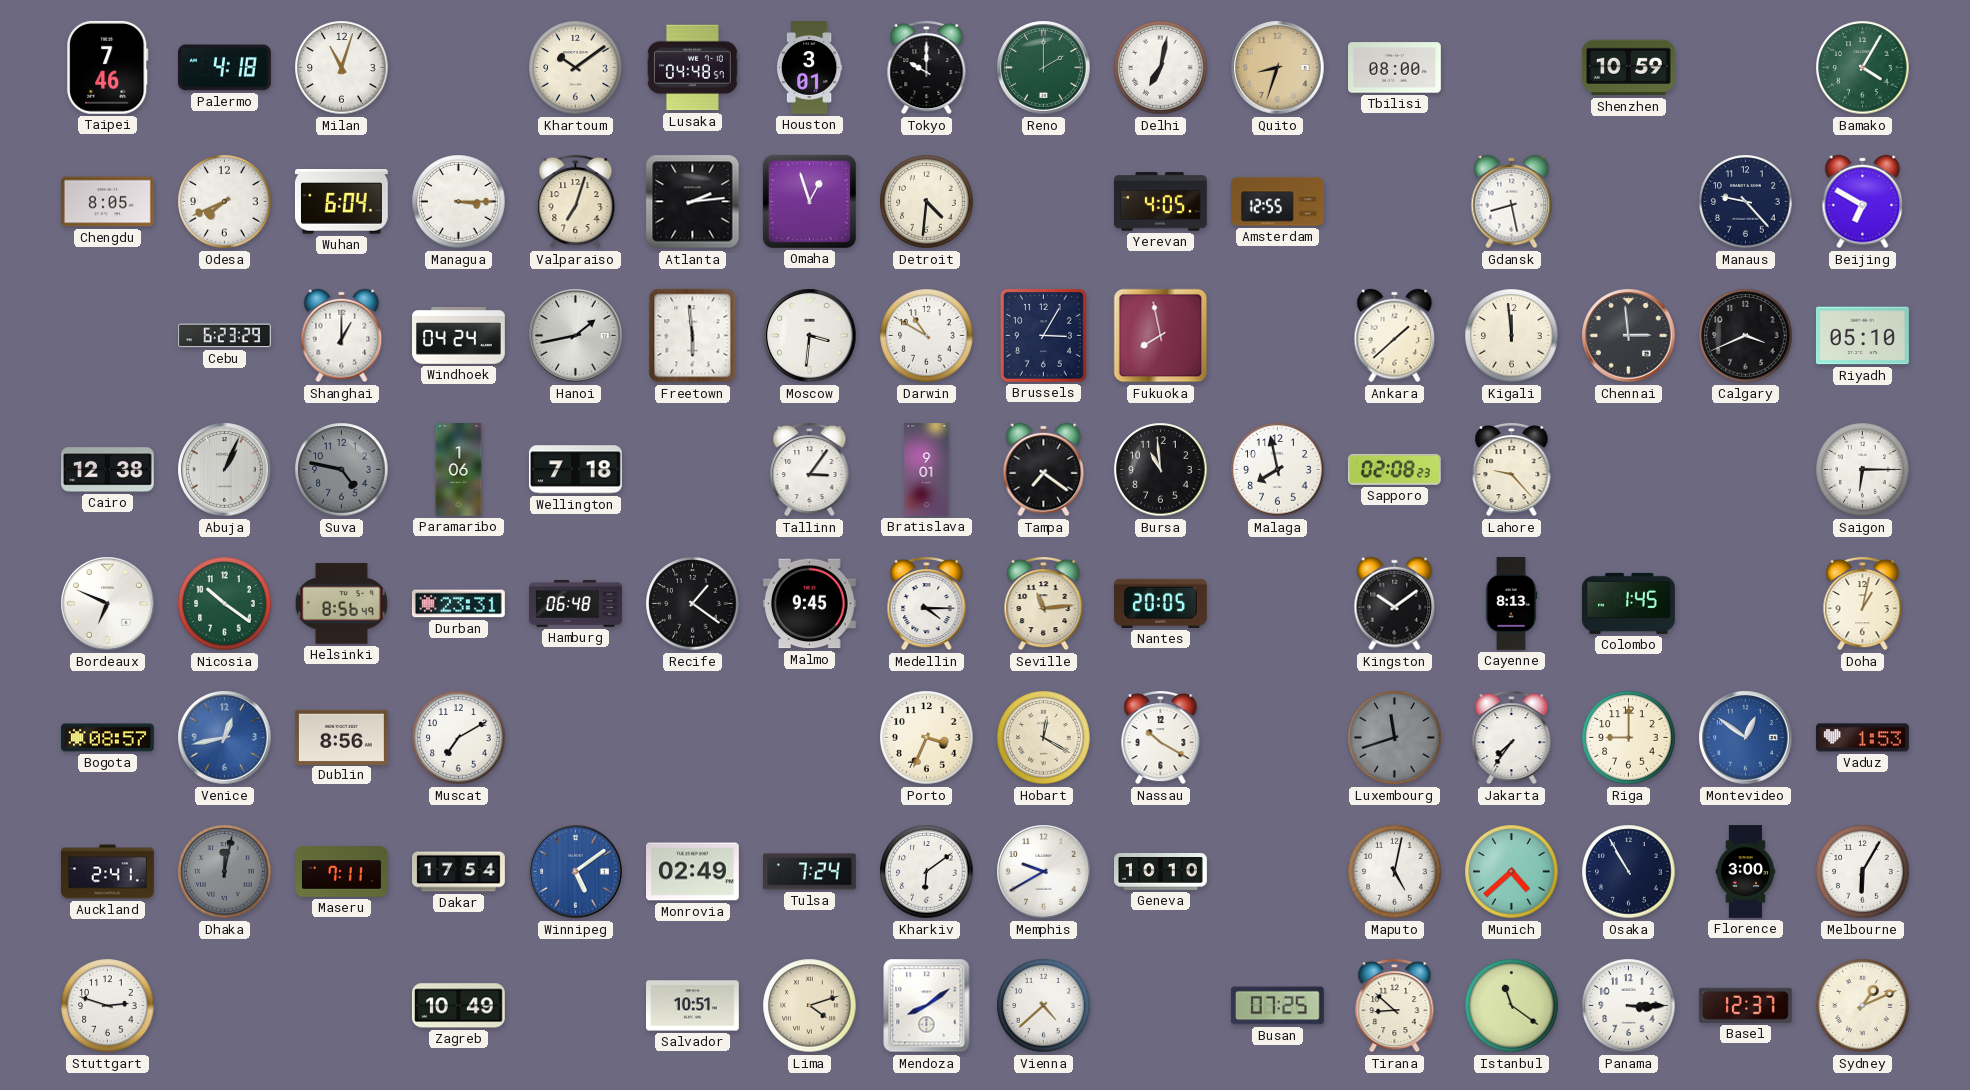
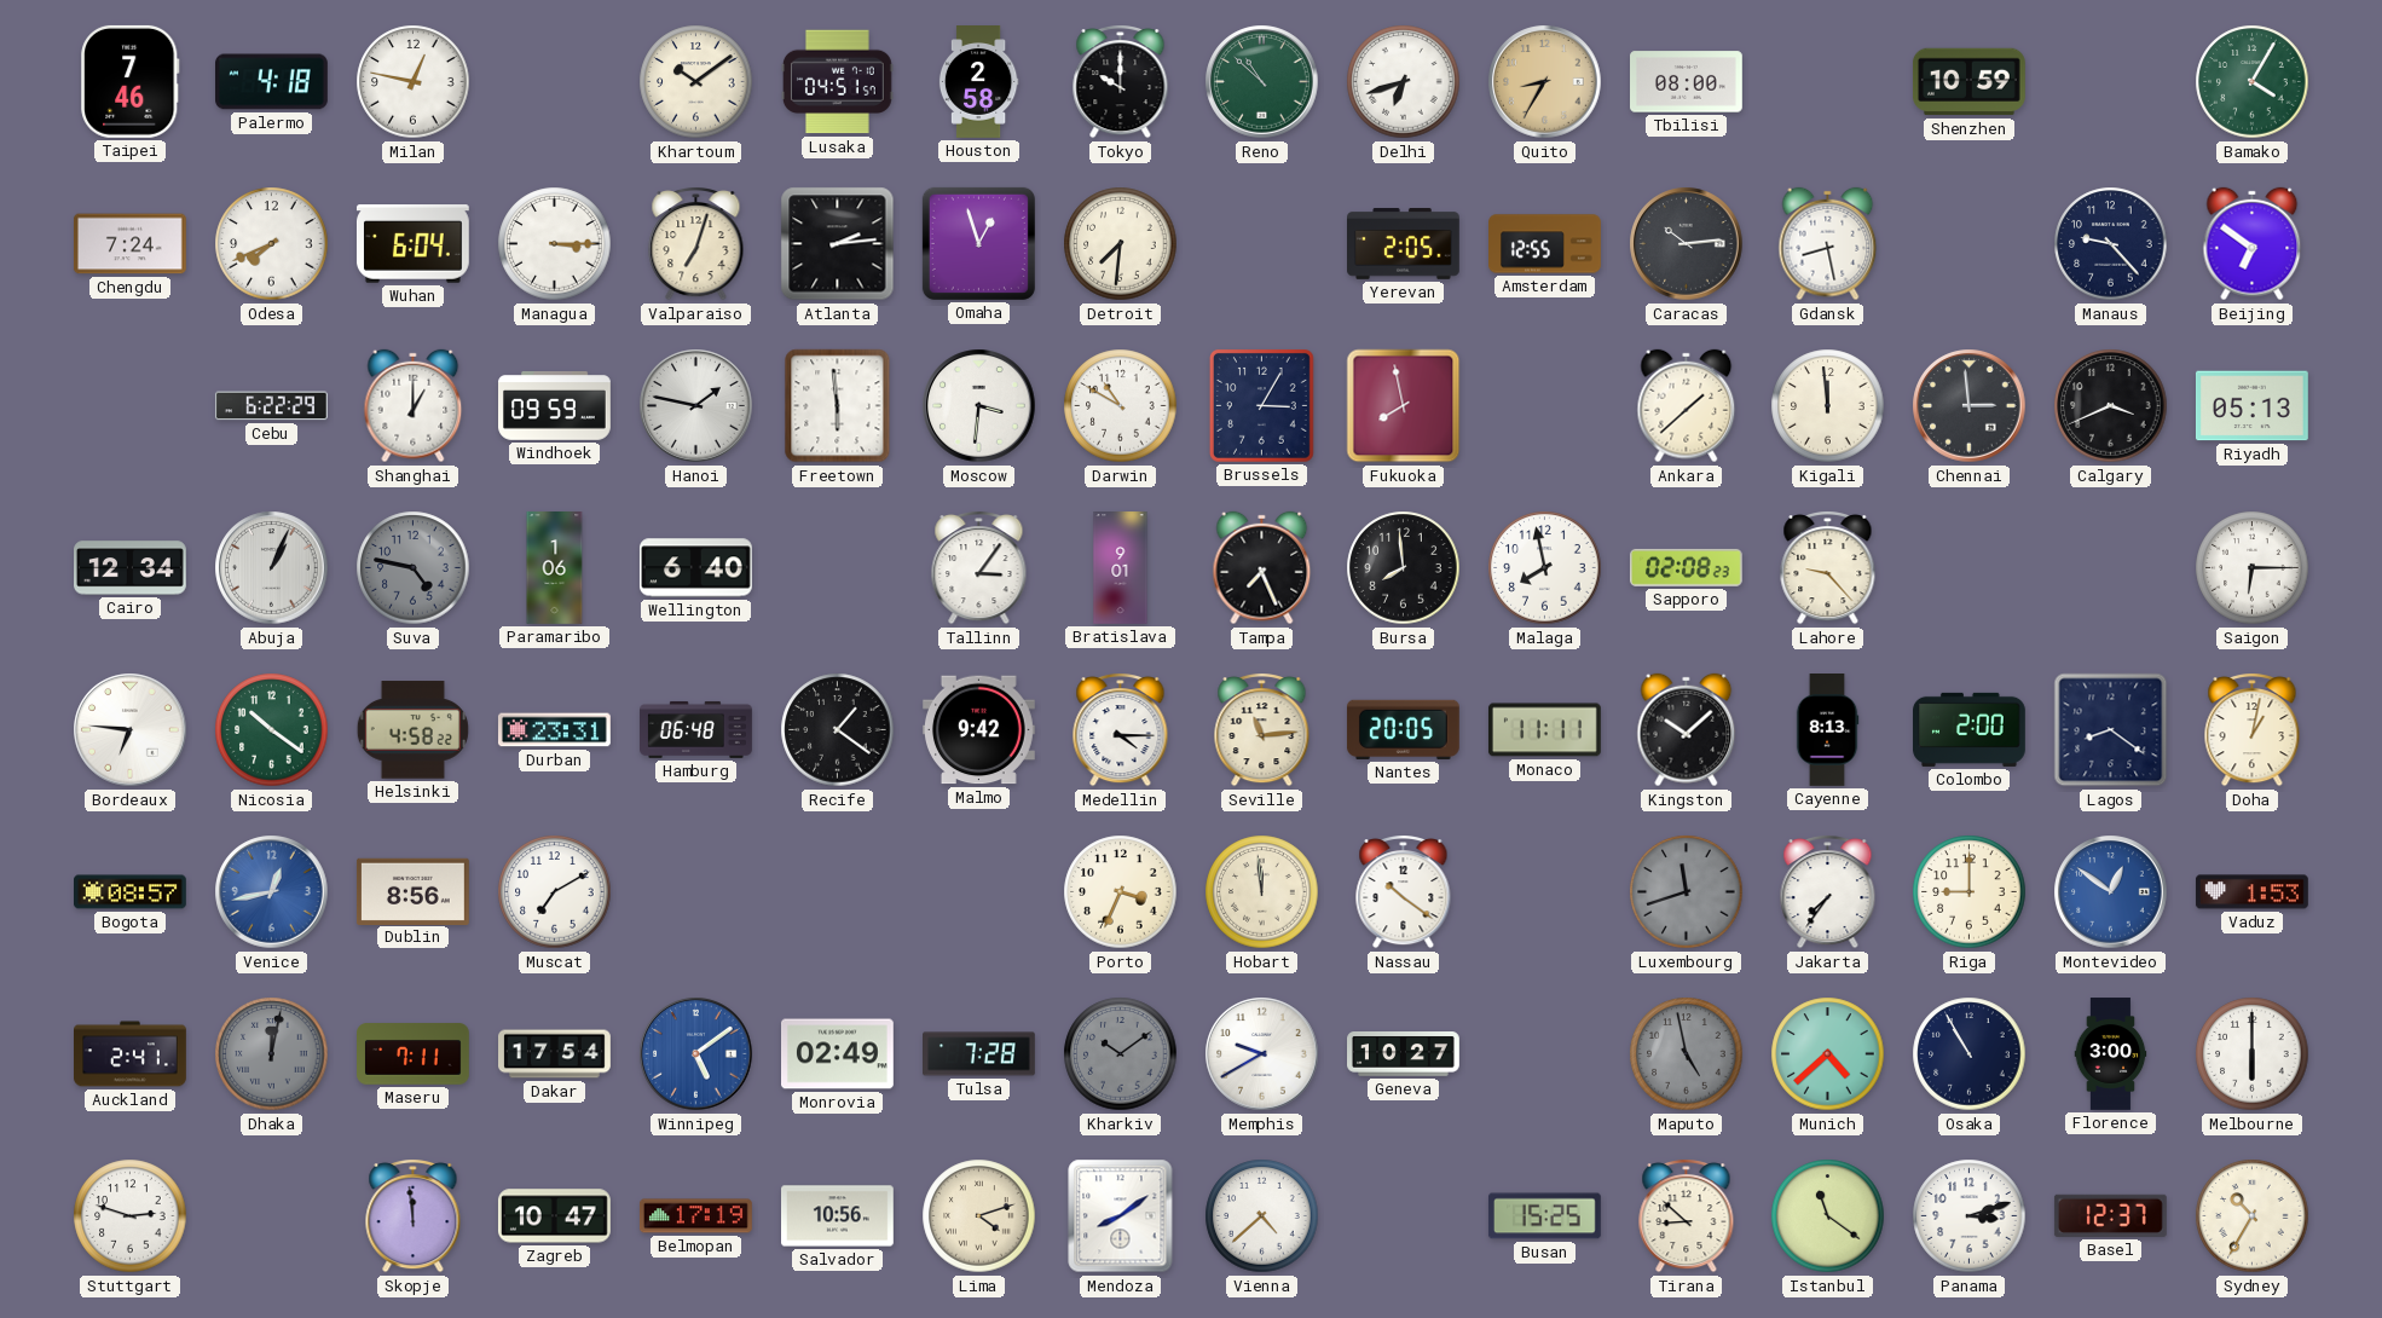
Milan: 11:03 -> 12:47
Lusaka: 04:48 -> 04:51
Houston: 3:01 -> 2:58
Reno: 2:00 -> 10:52
Delhi: 7:02 -> 6:42
Quito: 8:33 -> 8:35
Chengdu: 8:05 -> 7:24
Detroit: 4:31 -> 7:31
Yerevan: 4:05 -> 2:05
Caracas: none -> 10:14
Beijing: 6:50 -> 6:51
Cebu: 6:23 -> 6:22
Windhoek: 04:24 -> 09:59
Hanoi: 1:43 -> 1:47
Riyadh: 05:10 -> 05:13
Cairo: 12:38 -> 12:34
Wellington: 7:18 -> 6:40
Tampa: 7:21 -> 7:26
Bursa: 10:59 -> 7:59
Bordeaux: 6:49 -> 6:46
Helsinki: 8:56 -> 4:58
Malmo: 9:45 -> 9:42
Monaco: none -> 11:11
Kingston: 10:09 -> 10:08
Colombo: 1:45 -> 2:00
Lagos: none -> 8:21
Hobart: 12:20 -> 11:59
Nassau: 10:20 -> 10:21
Tulsa: 7:24 -> 7:28
Kharkiv: 6:09 -> 10:09
Kharkiv dial: white -> grey
Geneva: 10:10 -> 10:27
Maputo: 5:02 -> 4:58
Maputo dial: white -> grey
Melbourne: 6:05 -> 6:00
Skopje: none -> 11:59
Zagreb: 10:49 -> 10:47
Belmopan: none -> 17:19
Salvador: 10:51 -> 10:56
Busan: 07:25 -> 15:25
Panama: 3:15 -> 3:12
Sydney: 1:11 -> 10:35
